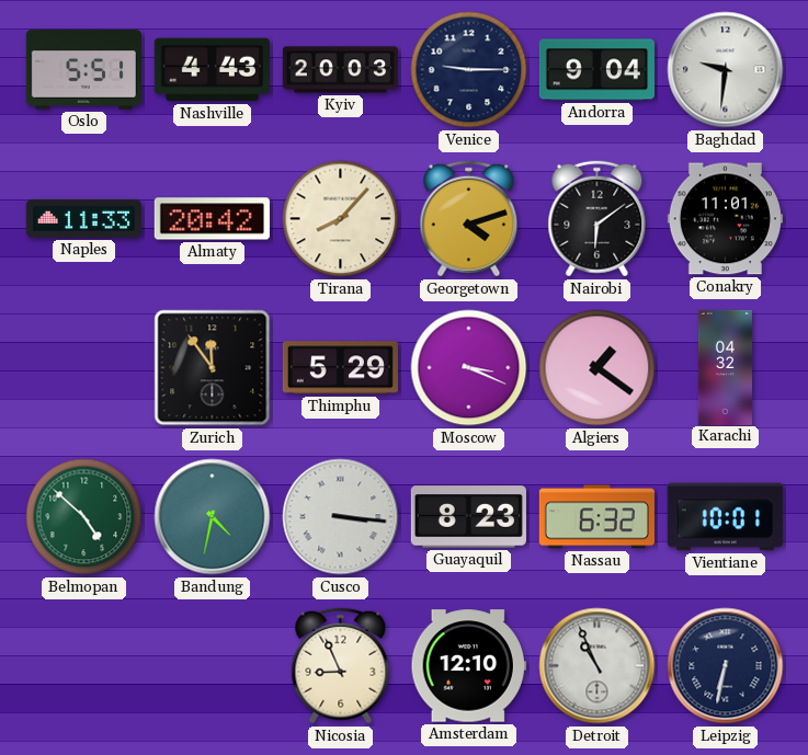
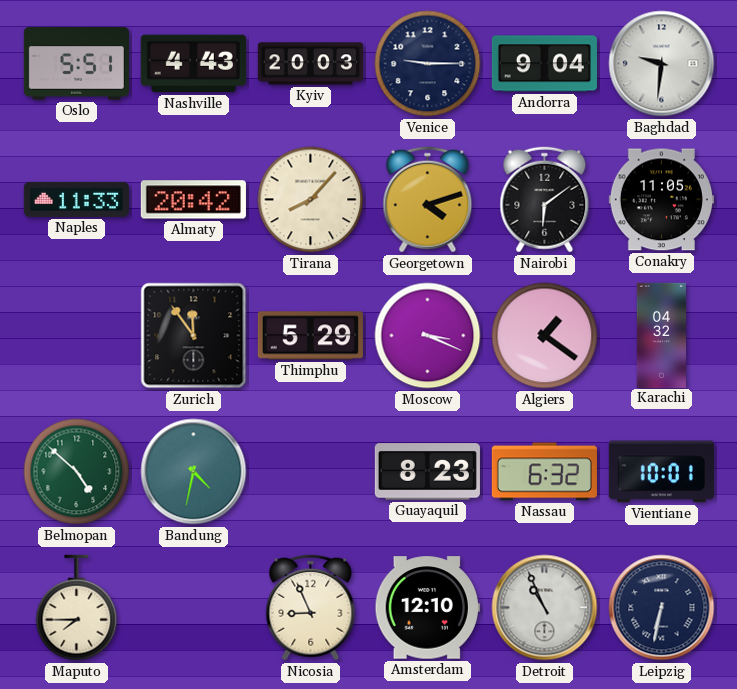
Conakry: 11:01 -> 11:05
Cusco: 3:16 -> none
Maputo: none -> 7:45
